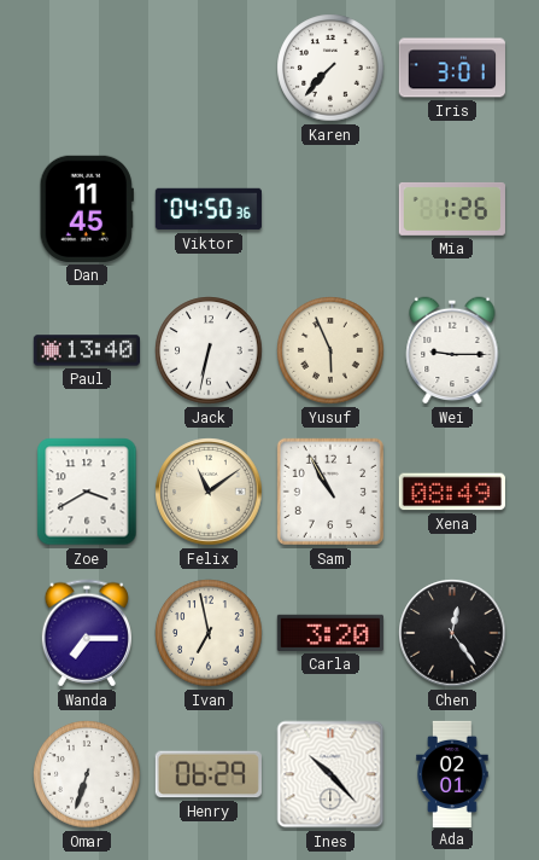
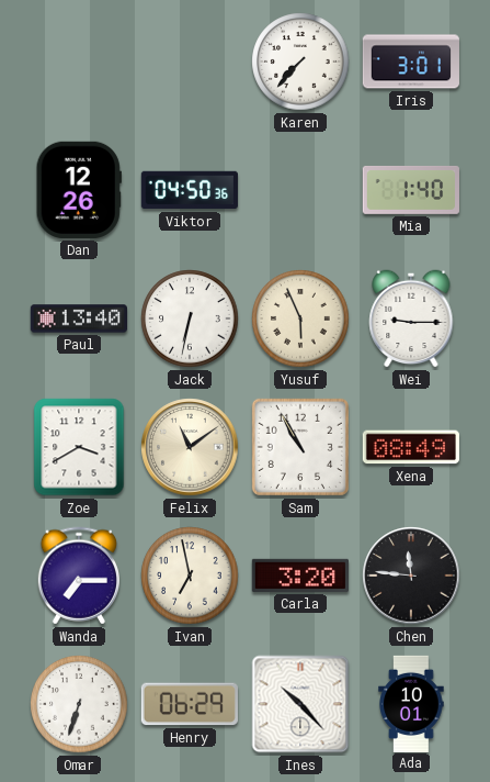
Dan: 11:45 -> 12:26
Mia: 1:26 -> 1:40
Chen: 12:24 -> 11:46
Ada: 02:01 -> 10:01
